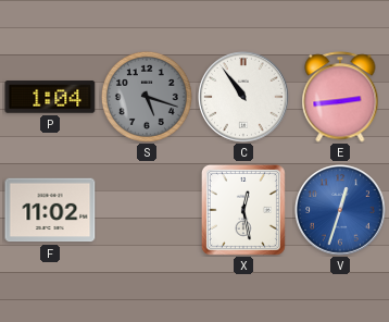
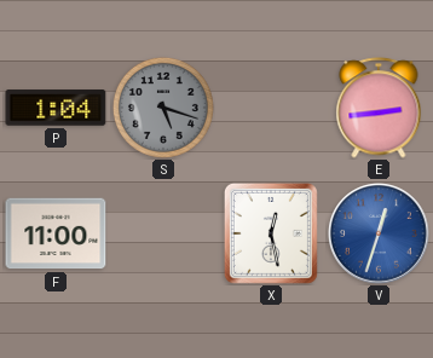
C: 10:54 -> none
F: 11:02 -> 11:00
